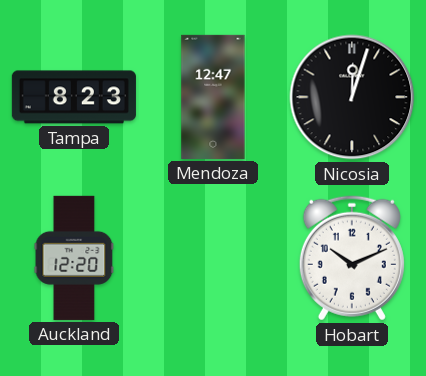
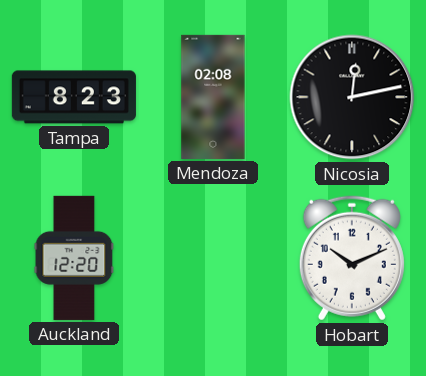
Mendoza: 12:47 -> 02:08
Nicosia: 12:03 -> 12:13
